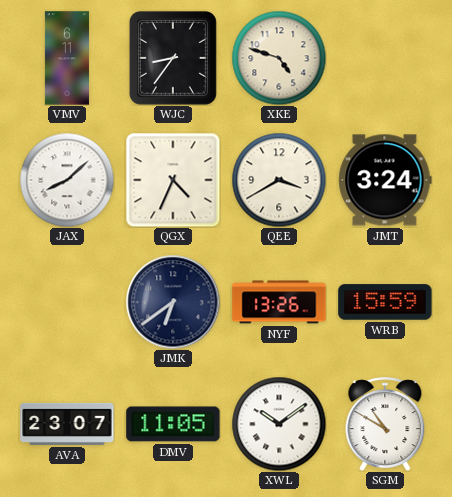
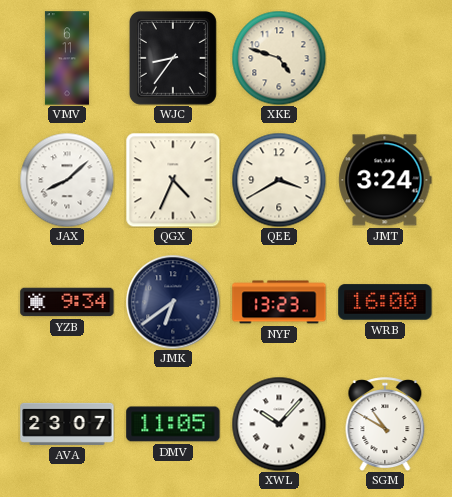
YZB: none -> 9:34
NYF: 13:26 -> 13:23
WRB: 15:59 -> 16:00
XWL: 10:09 -> 10:07
